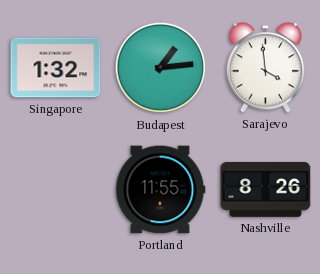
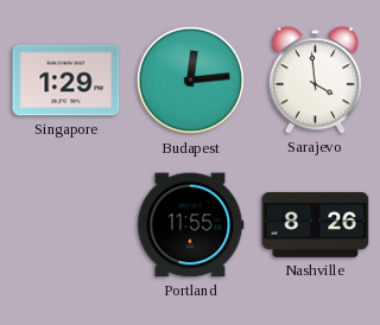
Singapore: 1:32 -> 1:29
Budapest: 1:14 -> 12:14
